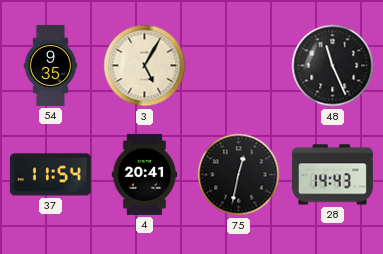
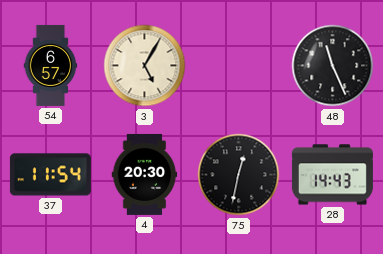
54: 9:35 -> 6:57
4: 20:41 -> 20:30
